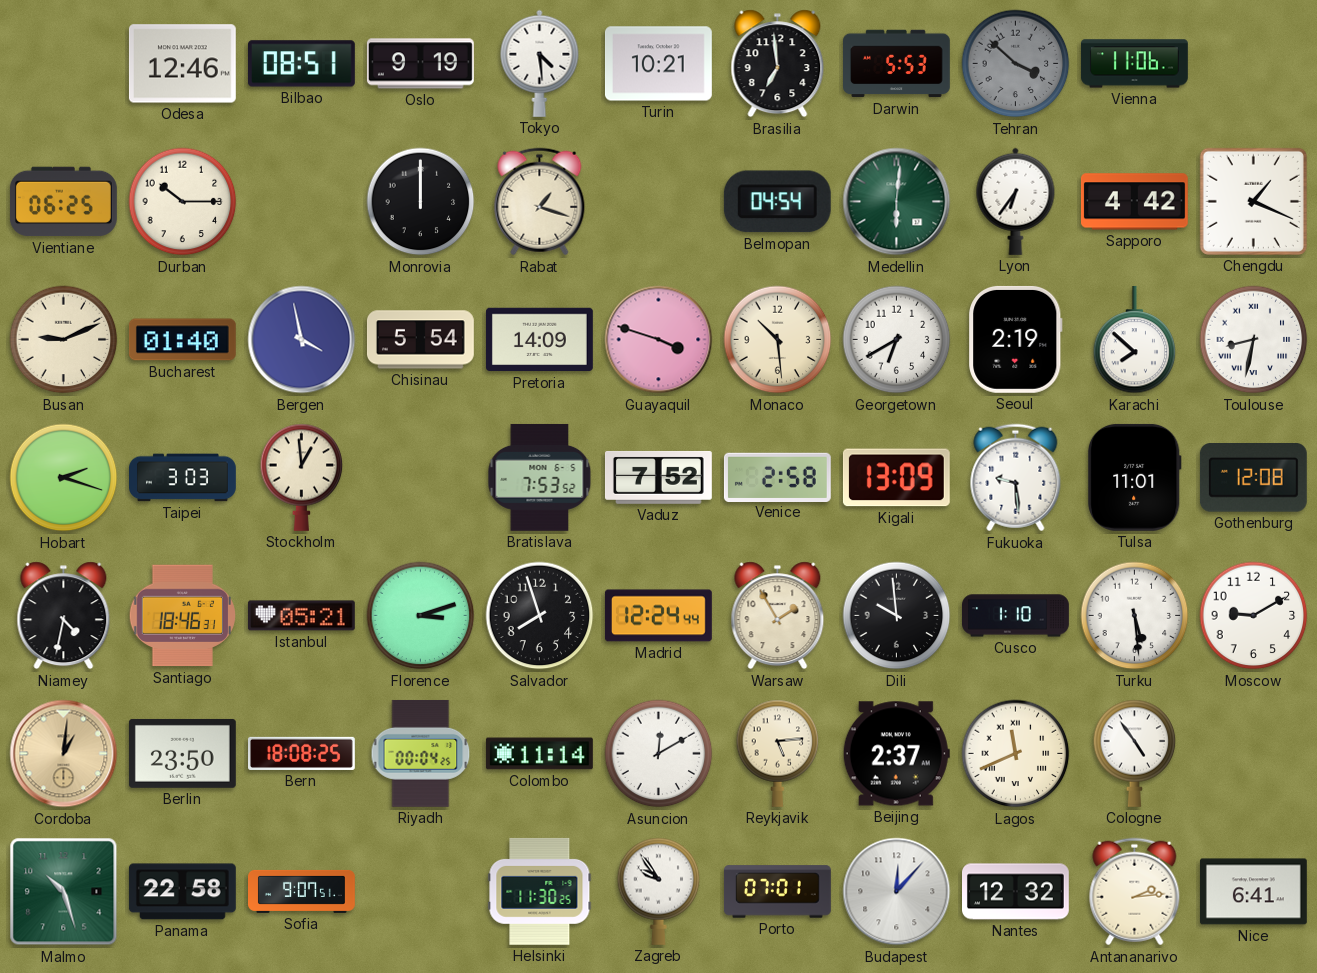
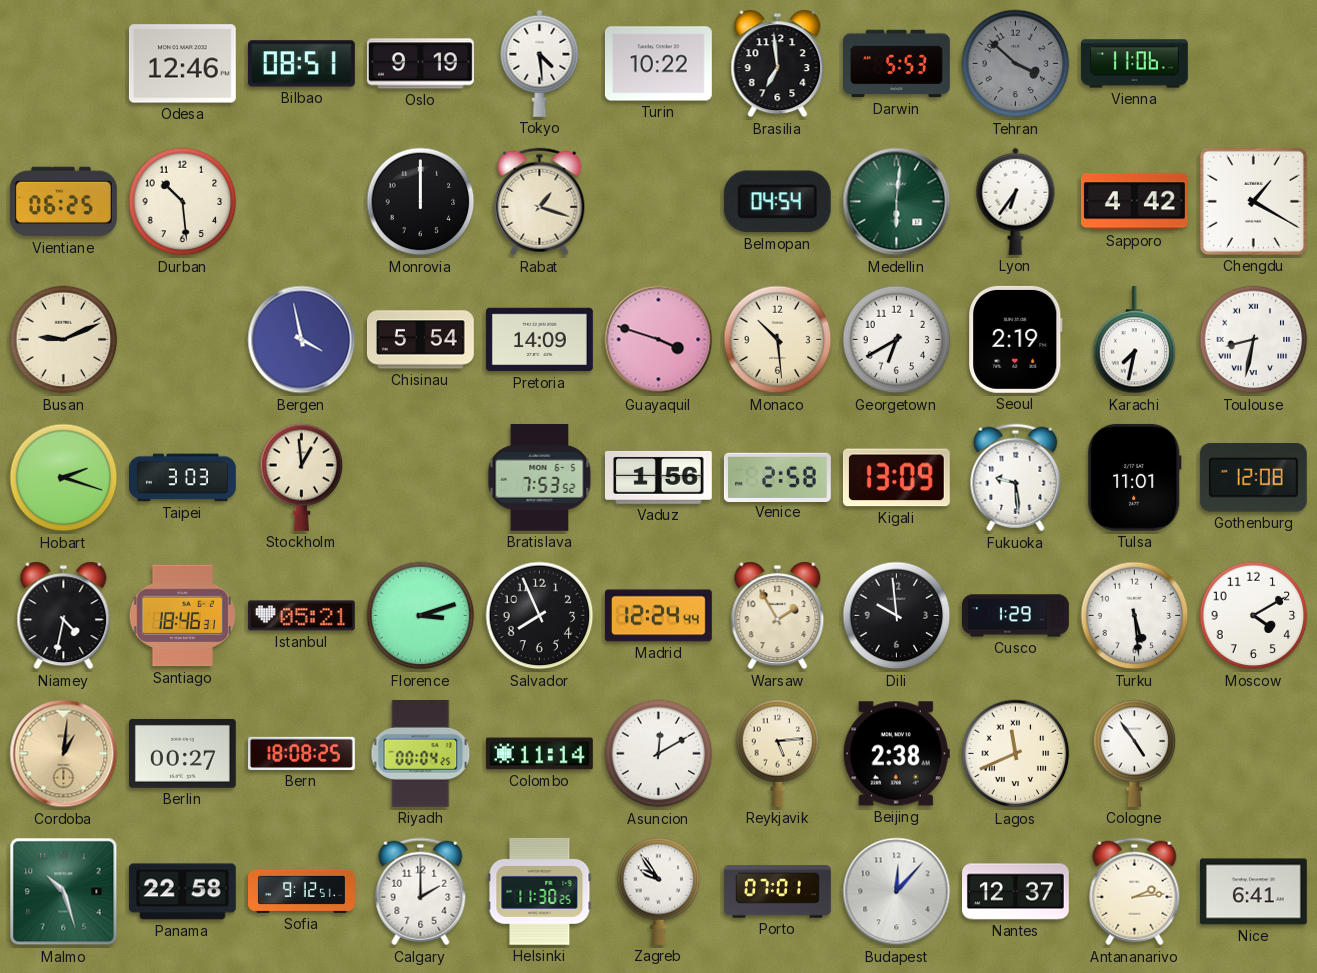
Turin: 10:21 -> 10:22
Durban: 10:15 -> 10:29
Chengdu: 1:19 -> 1:20
Bucharest: 01:40 -> none
Karachi: 7:52 -> 7:32
Vaduz: 7:52 -> 1:56
Salvador: 7:57 -> 7:56
Cusco: 1:10 -> 1:29
Moscow: 9:10 -> 4:10
Berlin: 23:50 -> 00:27
Beijing: 2:37 -> 2:38
Sofia: 9:07 -> 9:12
Calgary: none -> 2:00
Nantes: 12:32 -> 12:37
